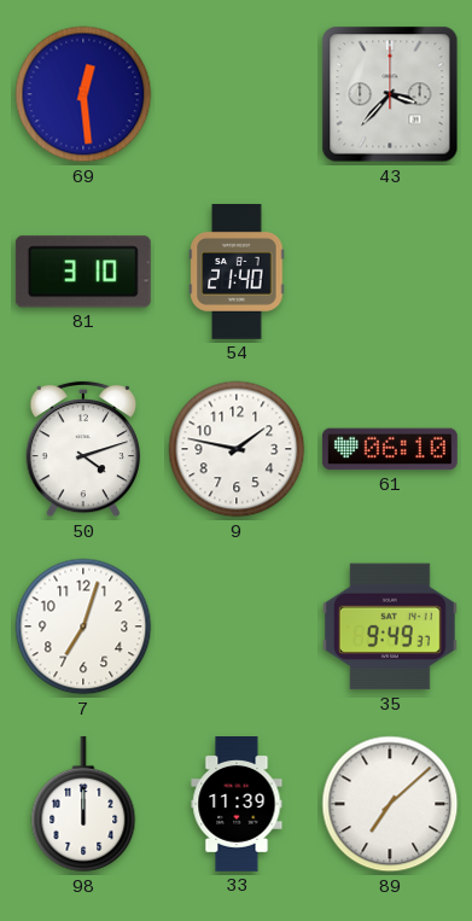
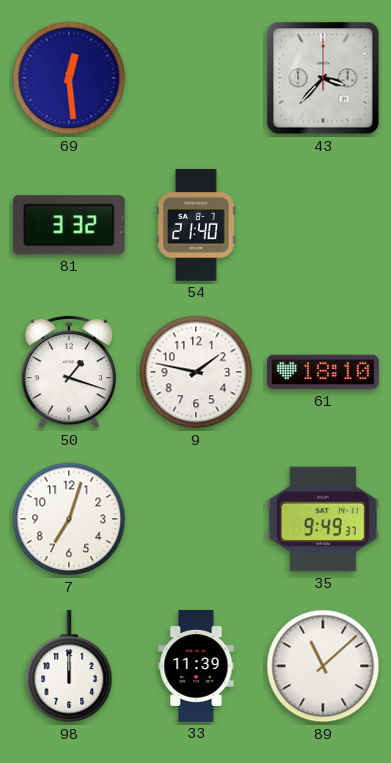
81: 3:10 -> 3:32
50: 4:12 -> 1:18
61: 06:10 -> 18:10
89: 7:08 -> 11:08
